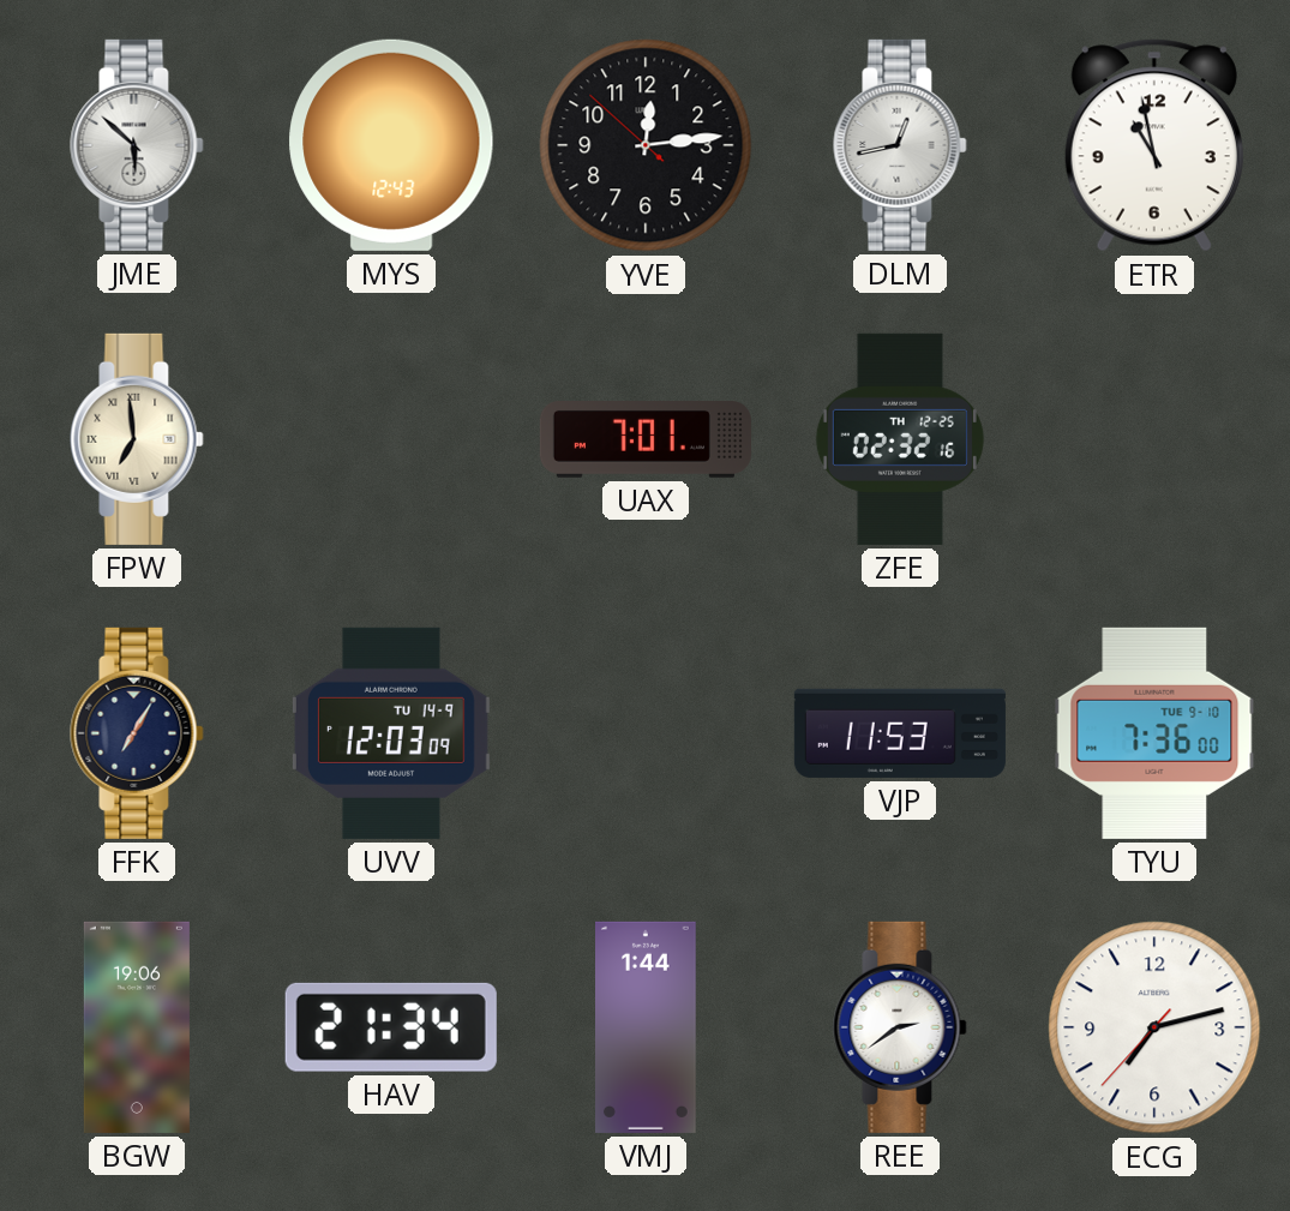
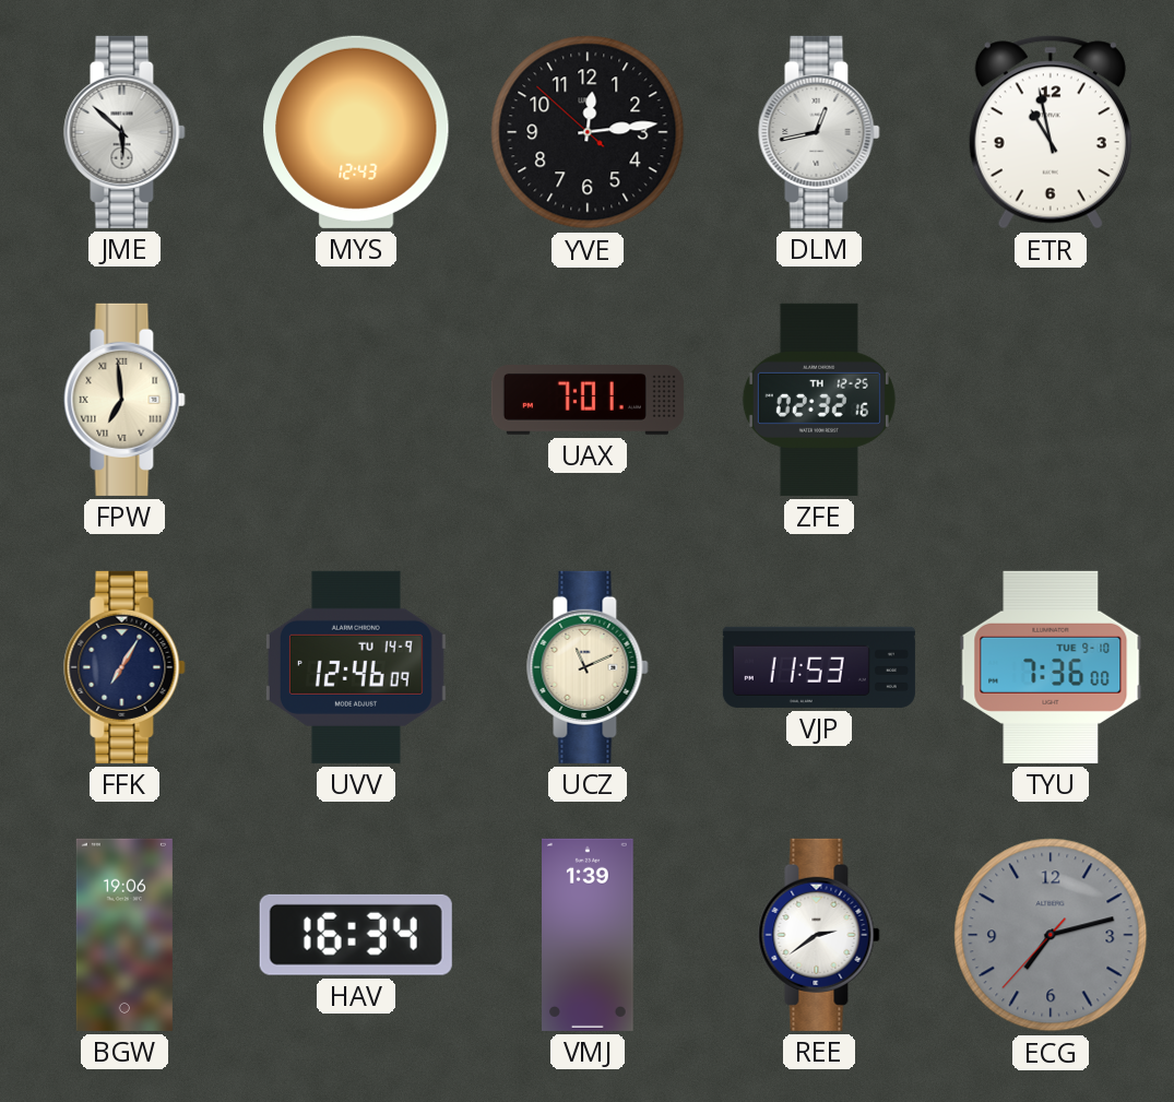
UVV: 12:03 -> 12:46
UCZ: none -> 11:11
HAV: 21:34 -> 16:34
VMJ: 1:44 -> 1:39
ECG dial: white -> grey
